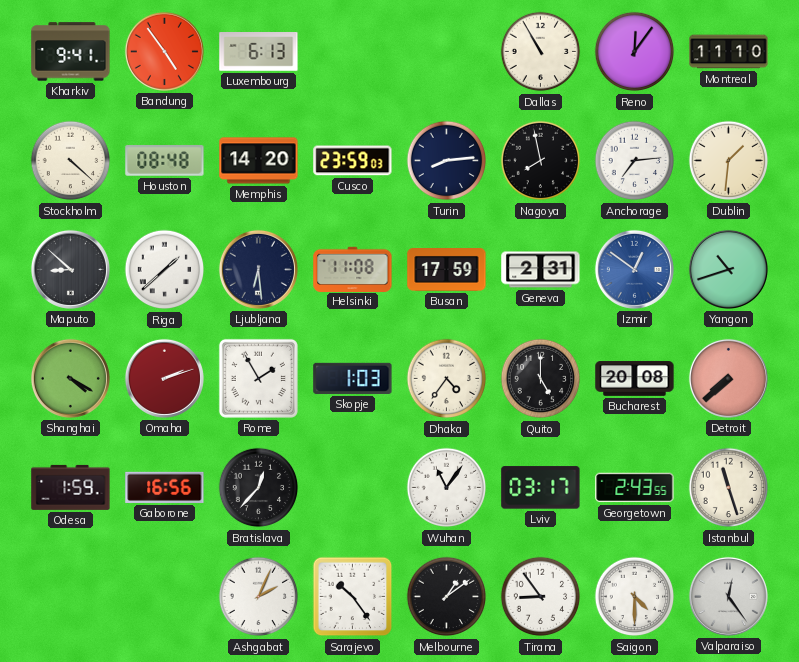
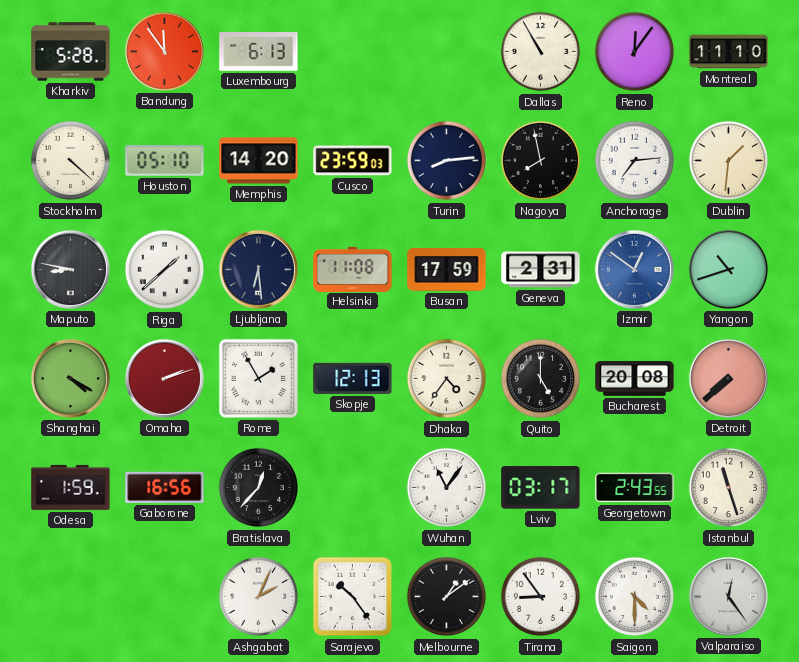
Kharkiv: 9:41 -> 5:28
Bandung: 4:54 -> 11:54
Houston: 08:48 -> 05:10
Maputo: 8:52 -> 8:47
Skopje: 1:03 -> 12:13
